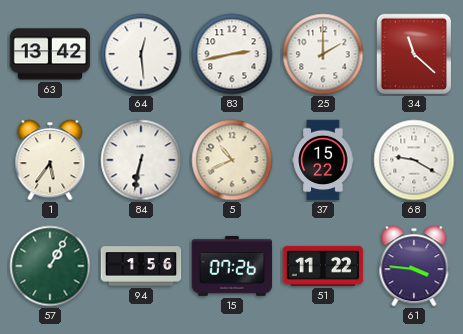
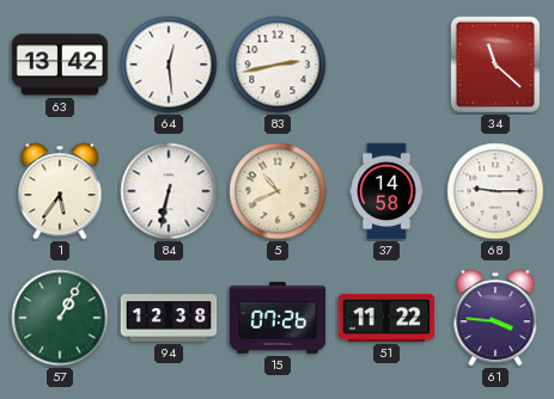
25: 2:00 -> none
37: 15:22 -> 14:58
68: 9:20 -> 9:15
94: 1:56 -> 12:38
